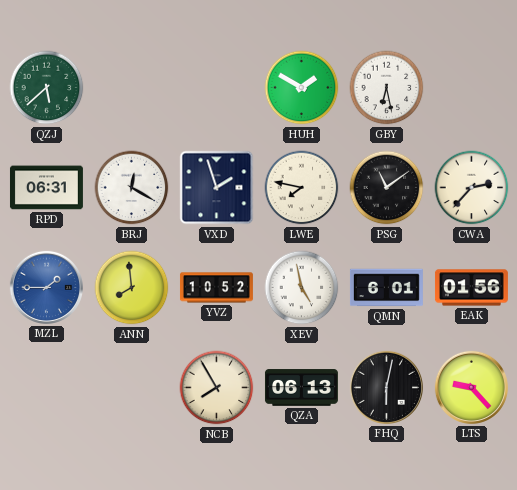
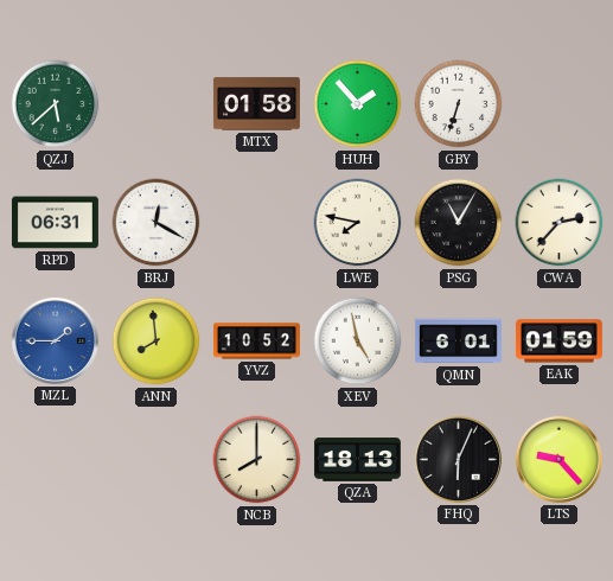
MTX: none -> 01:58
HUH: 1:50 -> 1:53
GBY: 6:28 -> 6:33
VXD: 1:57 -> none
PSG: 11:09 -> 11:05
EAK: 01:56 -> 01:59
NCB: 7:55 -> 8:00
QZA: 06:13 -> 18:13
FHQ: 6:02 -> 6:04
